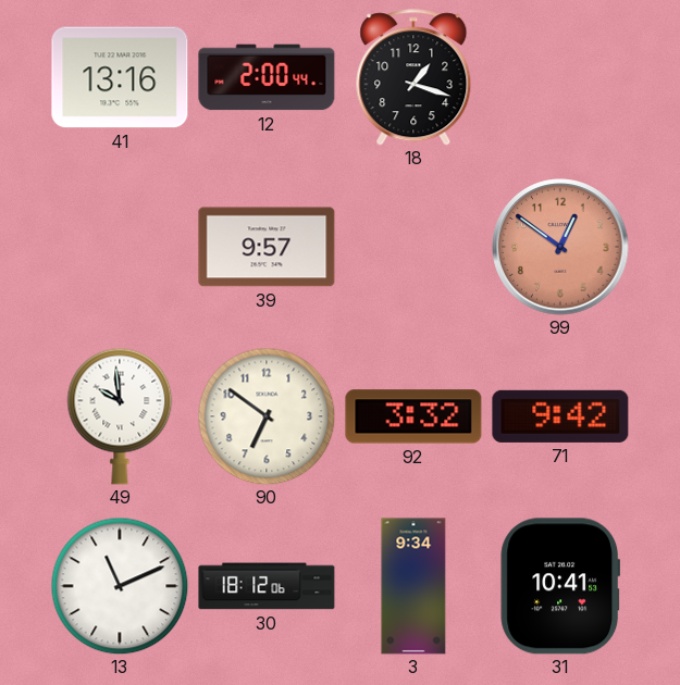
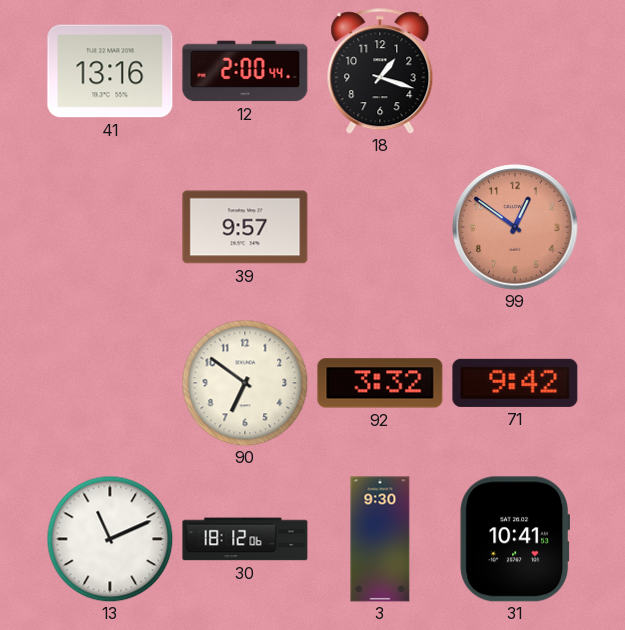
49: 9:59 -> none
3: 9:34 -> 9:30
